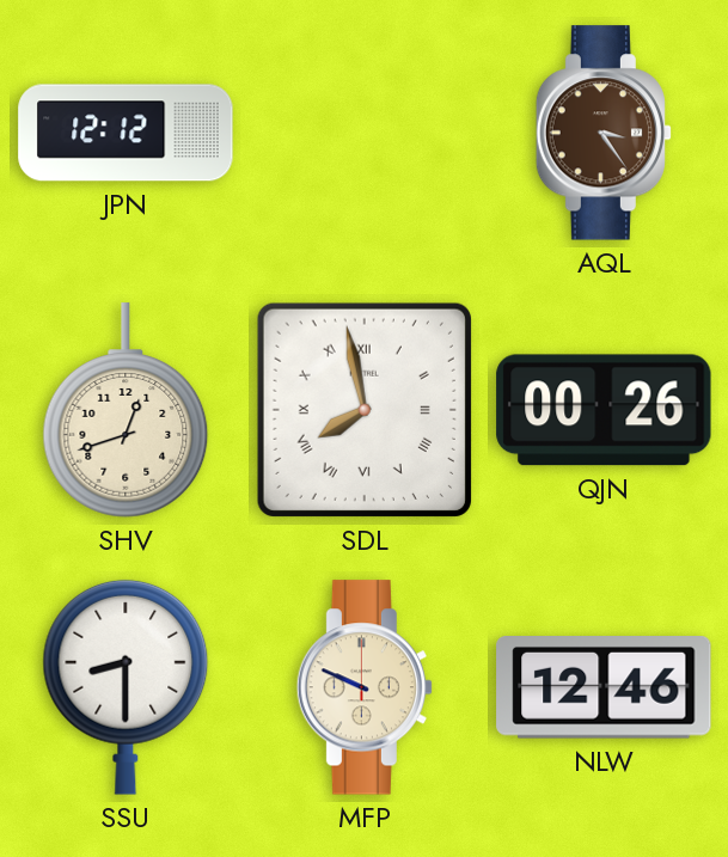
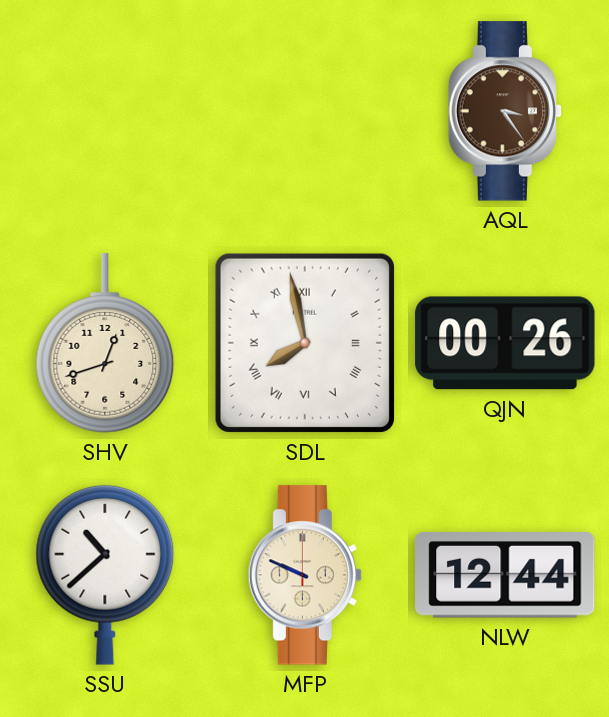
JPN: 12:12 -> none
SSU: 8:30 -> 10:38
NLW: 12:46 -> 12:44
